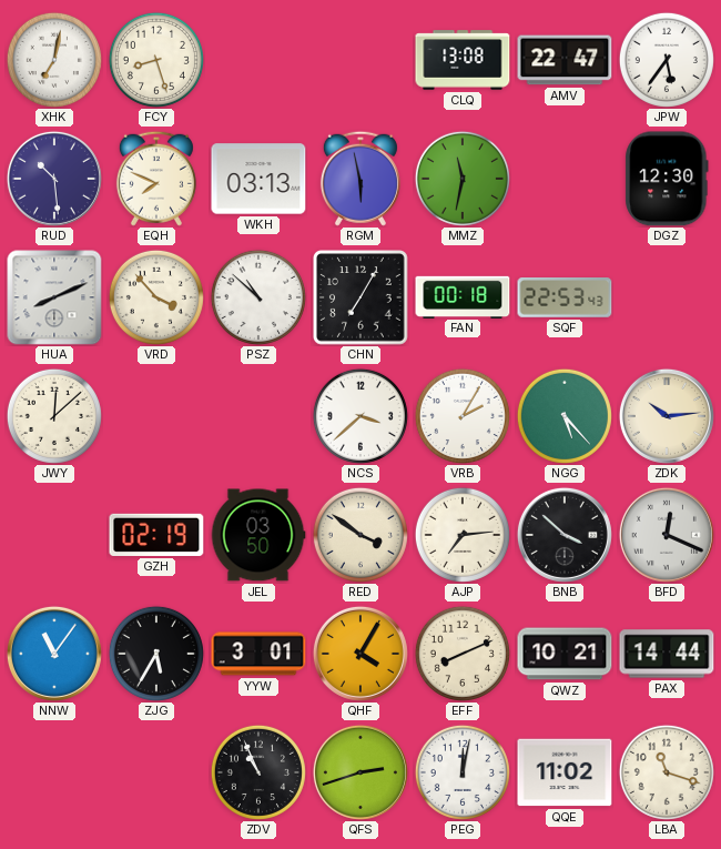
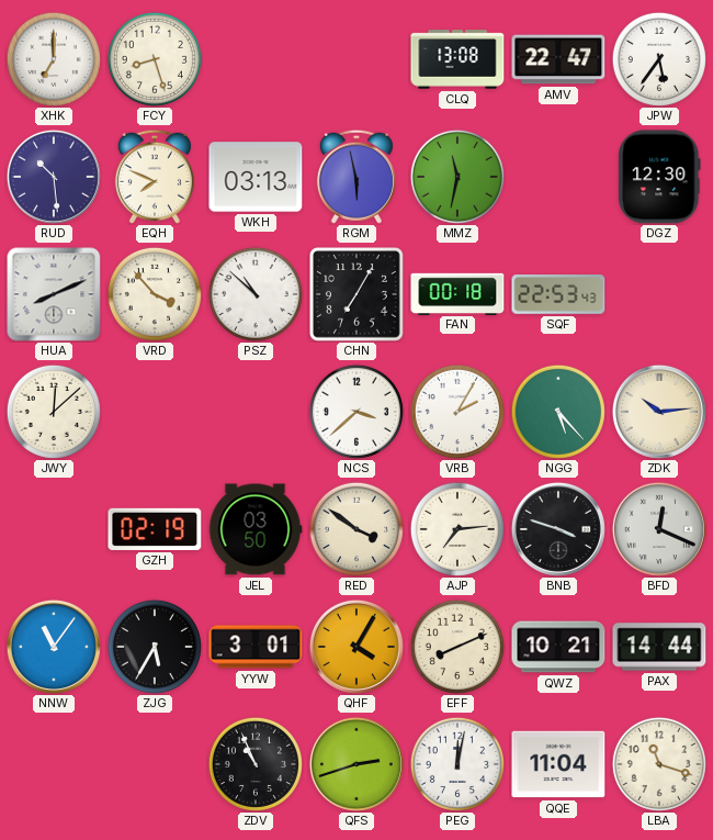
XHK: 7:02 -> 7:00
BNB: 3:52 -> 3:48
QQE: 11:02 -> 11:04
